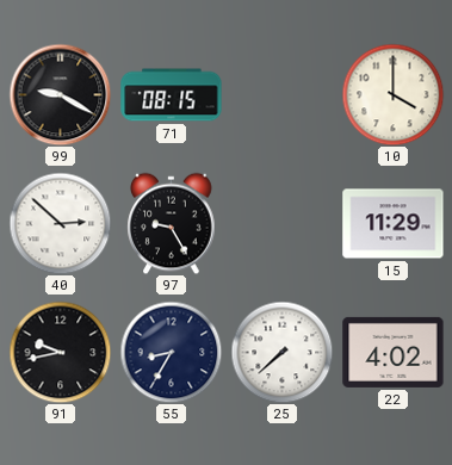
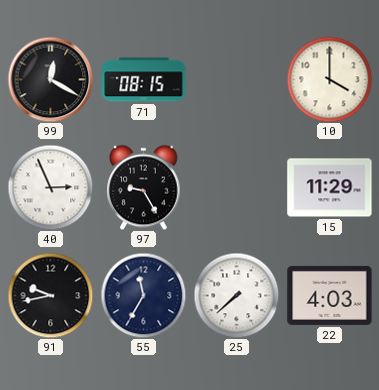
99: 9:20 -> 12:20
40: 2:52 -> 2:56
55: 8:35 -> 11:35
22: 4:02 -> 4:03
